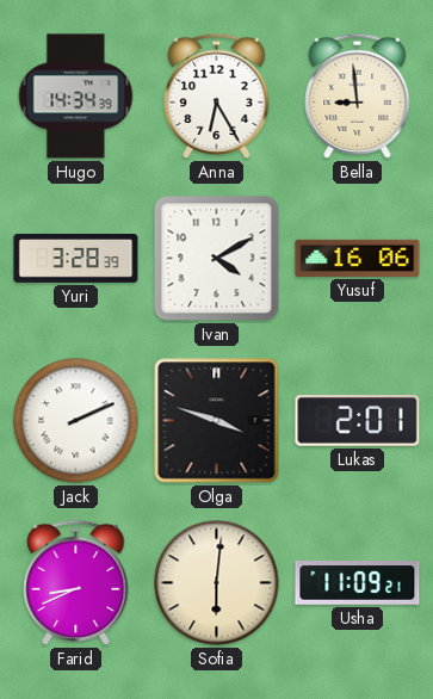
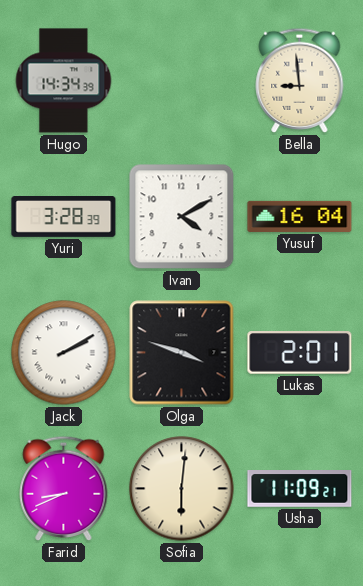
Anna: 6:25 -> none
Yusuf: 16:06 -> 16:04
Jack: 2:11 -> 2:10
